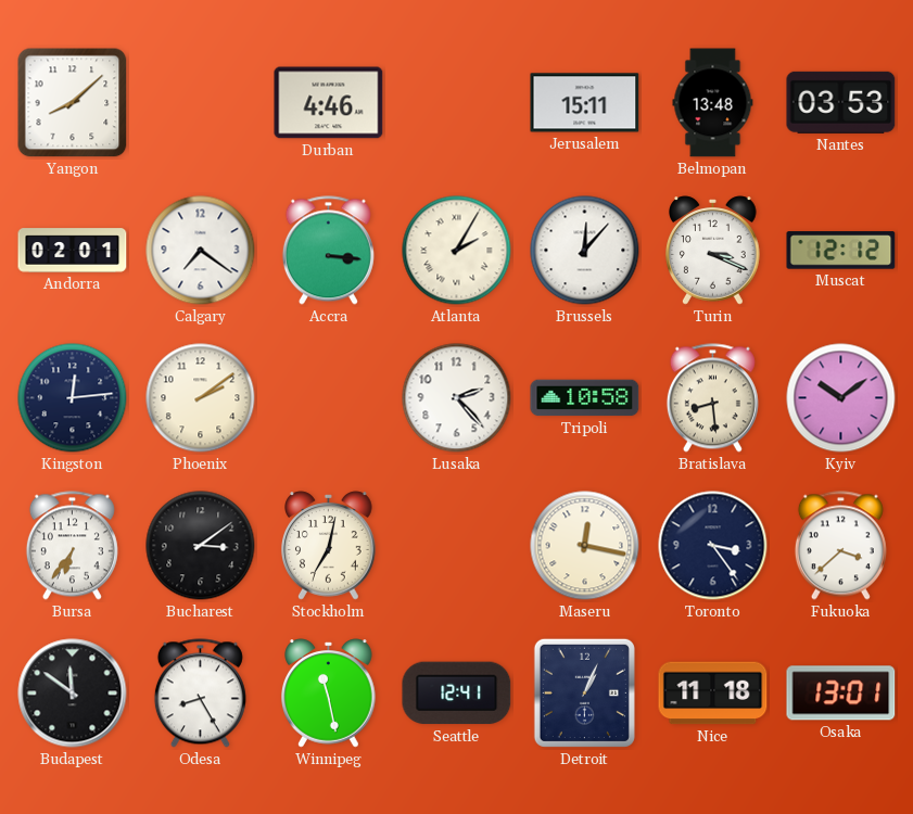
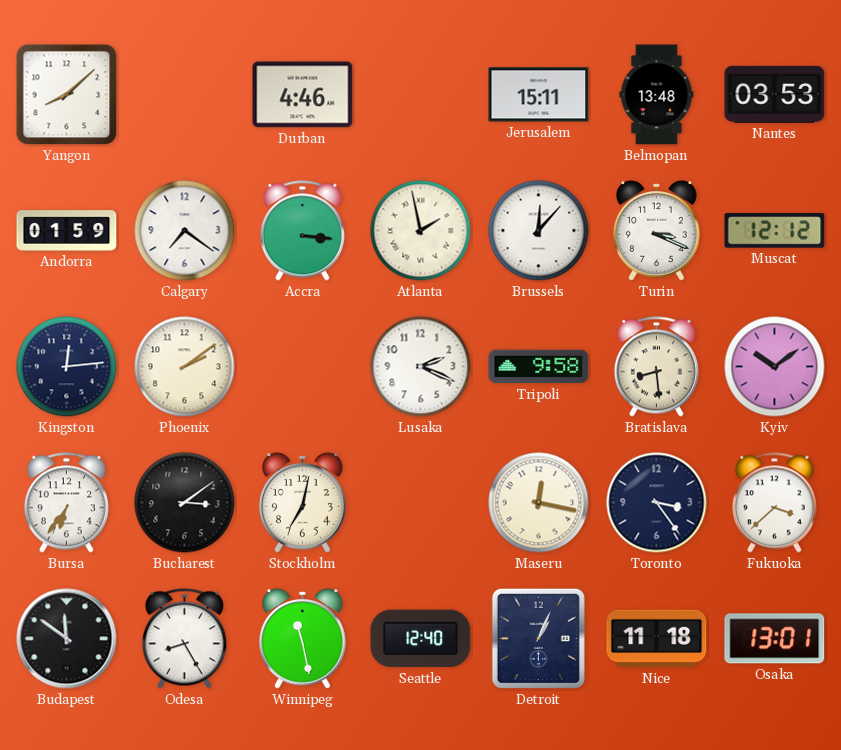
Andorra: 02:01 -> 01:59
Atlanta: 2:05 -> 1:58
Lusaka: 2:23 -> 2:19
Tripoli: 10:58 -> 9:58
Seattle: 12:41 -> 12:40
